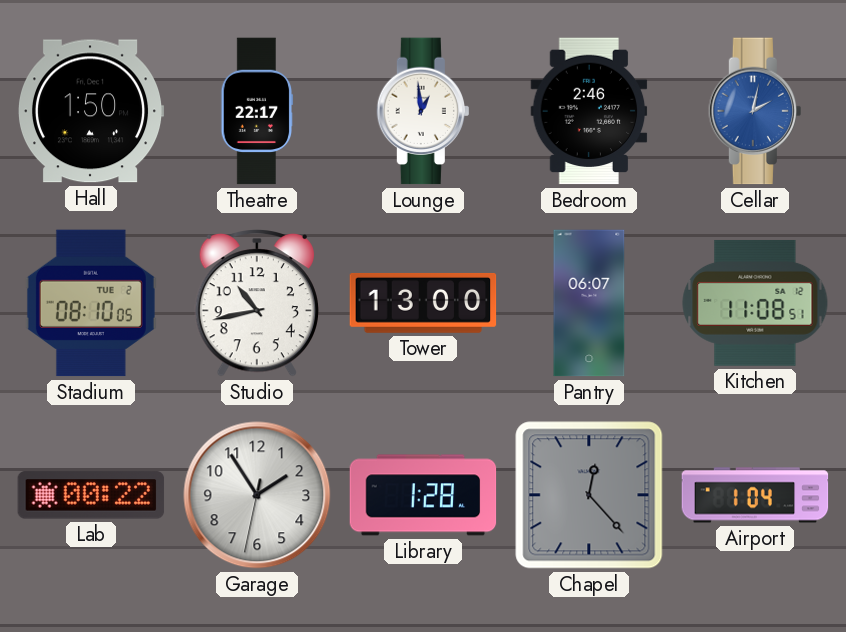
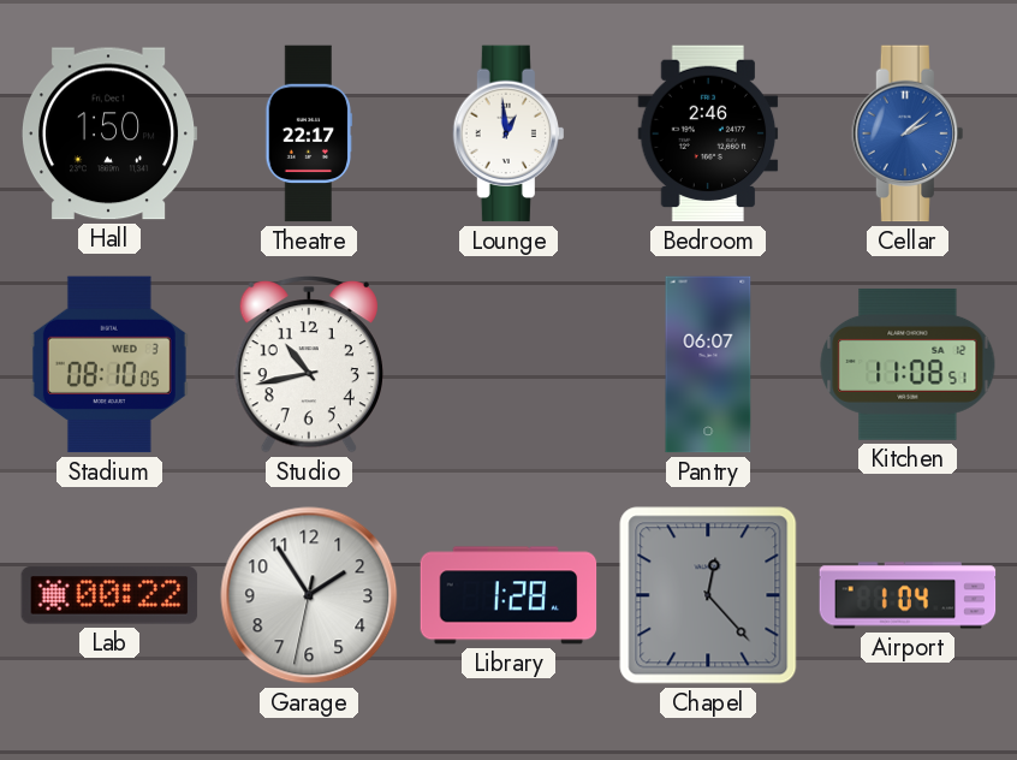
Cellar: 2:02 -> 2:08
Stadium date: TUE 2 -> WED 3
Tower: 13:00 -> none
